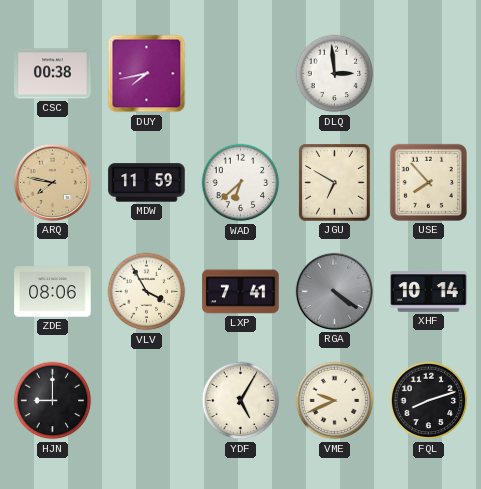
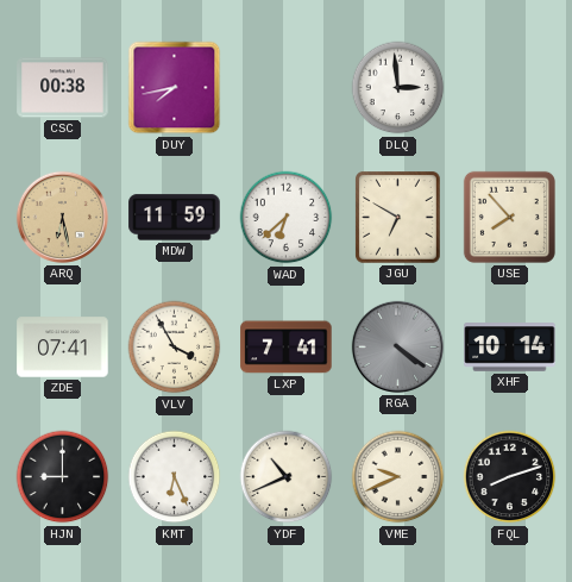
ARQ: 7:47 -> 6:28
ZDE: 08:06 -> 07:41
KMT: none -> 6:26
YDF: 5:05 -> 10:41
